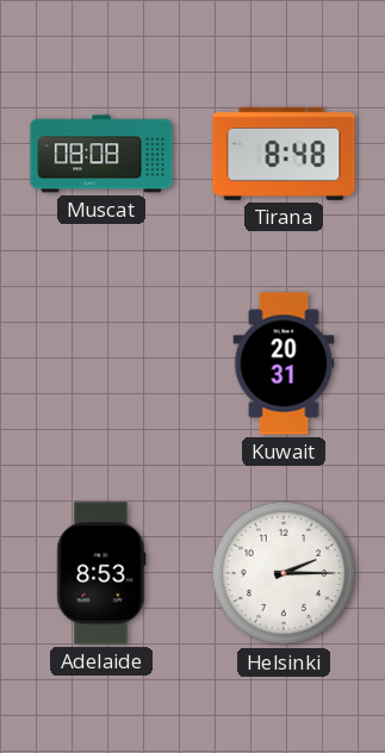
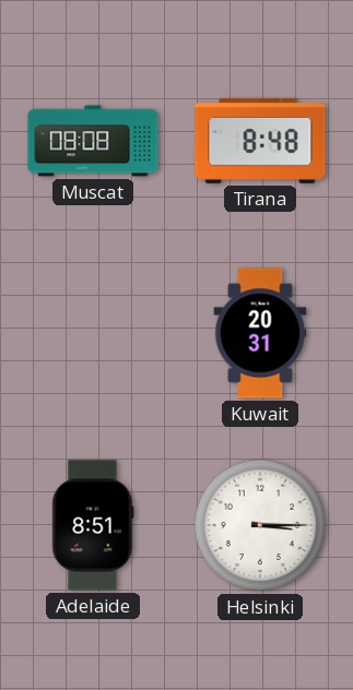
Adelaide: 8:53 -> 8:51
Helsinki: 2:15 -> 3:15
